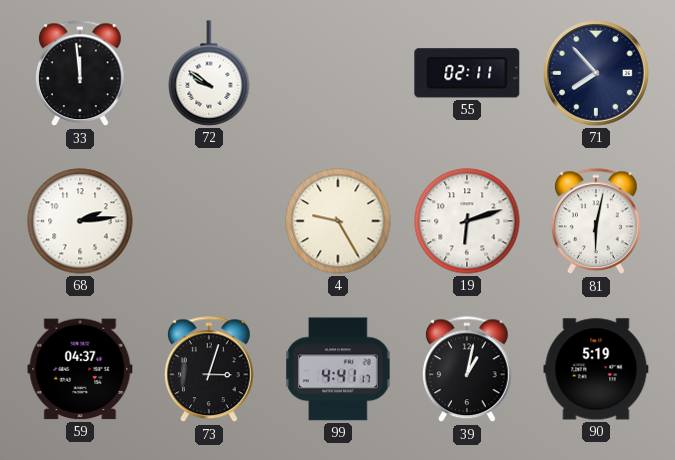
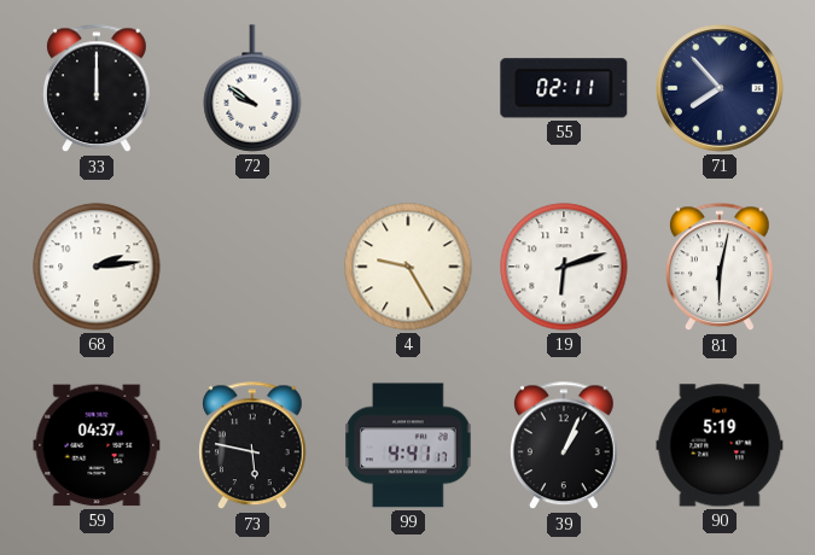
33: 11:59 -> 12:00
73: 3:03 -> 5:47
39: 1:02 -> 1:04
